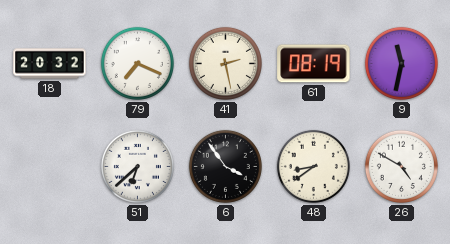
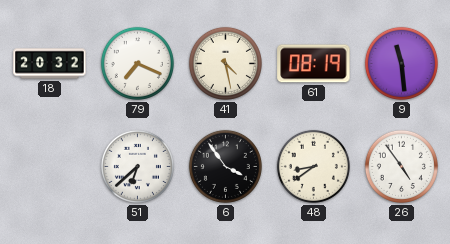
41: 2:28 -> 4:28
9: 11:32 -> 11:29
26: 4:50 -> 4:54
